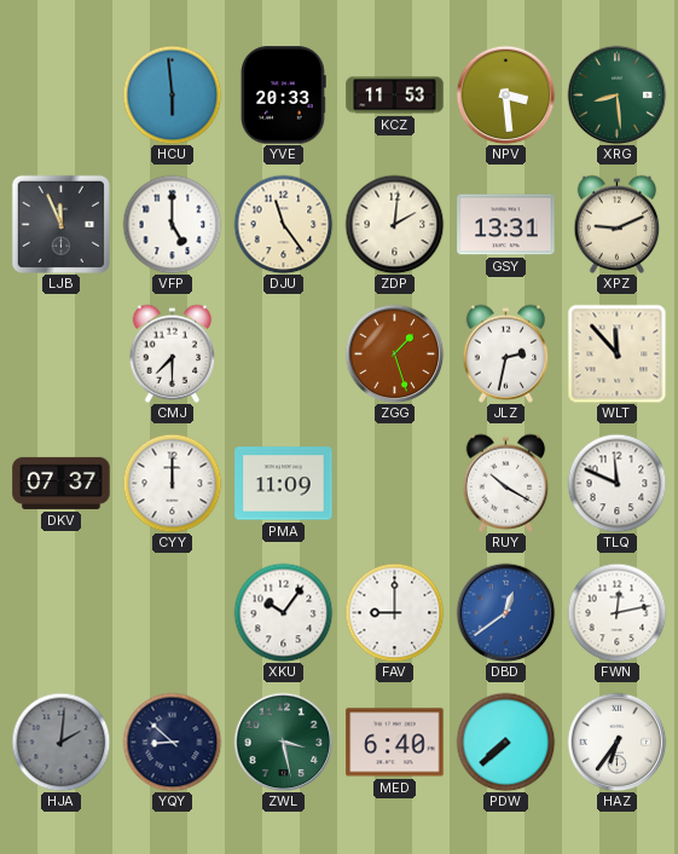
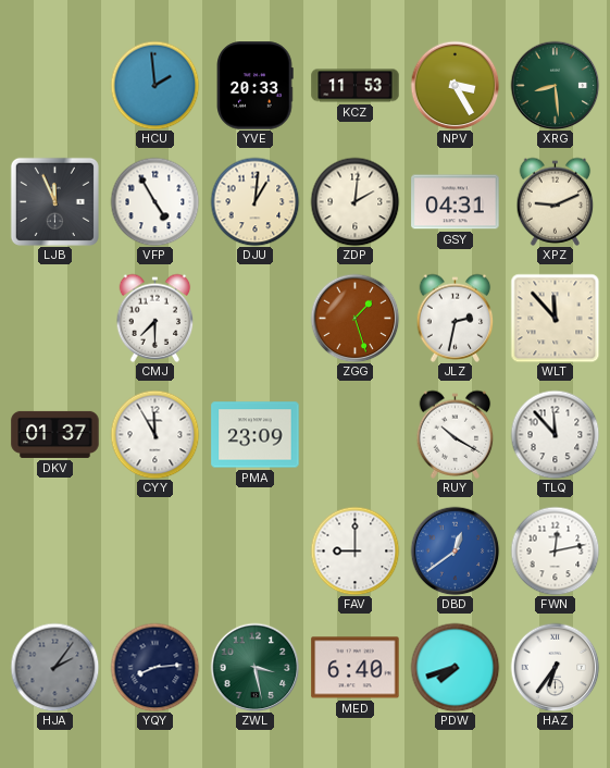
HCU: 5:59 -> 1:59
NPV: 3:29 -> 3:25
VFP: 5:00 -> 4:55
DJU: 11:24 -> 1:01
GSY: 13:31 -> 04:31
DKV: 07:37 -> 01:37
CYY: 12:00 -> 11:55
PMA: 11:09 -> 23:09
TLQ: 11:49 -> 11:53
XKU: 10:06 -> none
HJA: 2:01 -> 2:06
YQY: 8:52 -> 8:14
PDW: 7:38 -> 7:42
